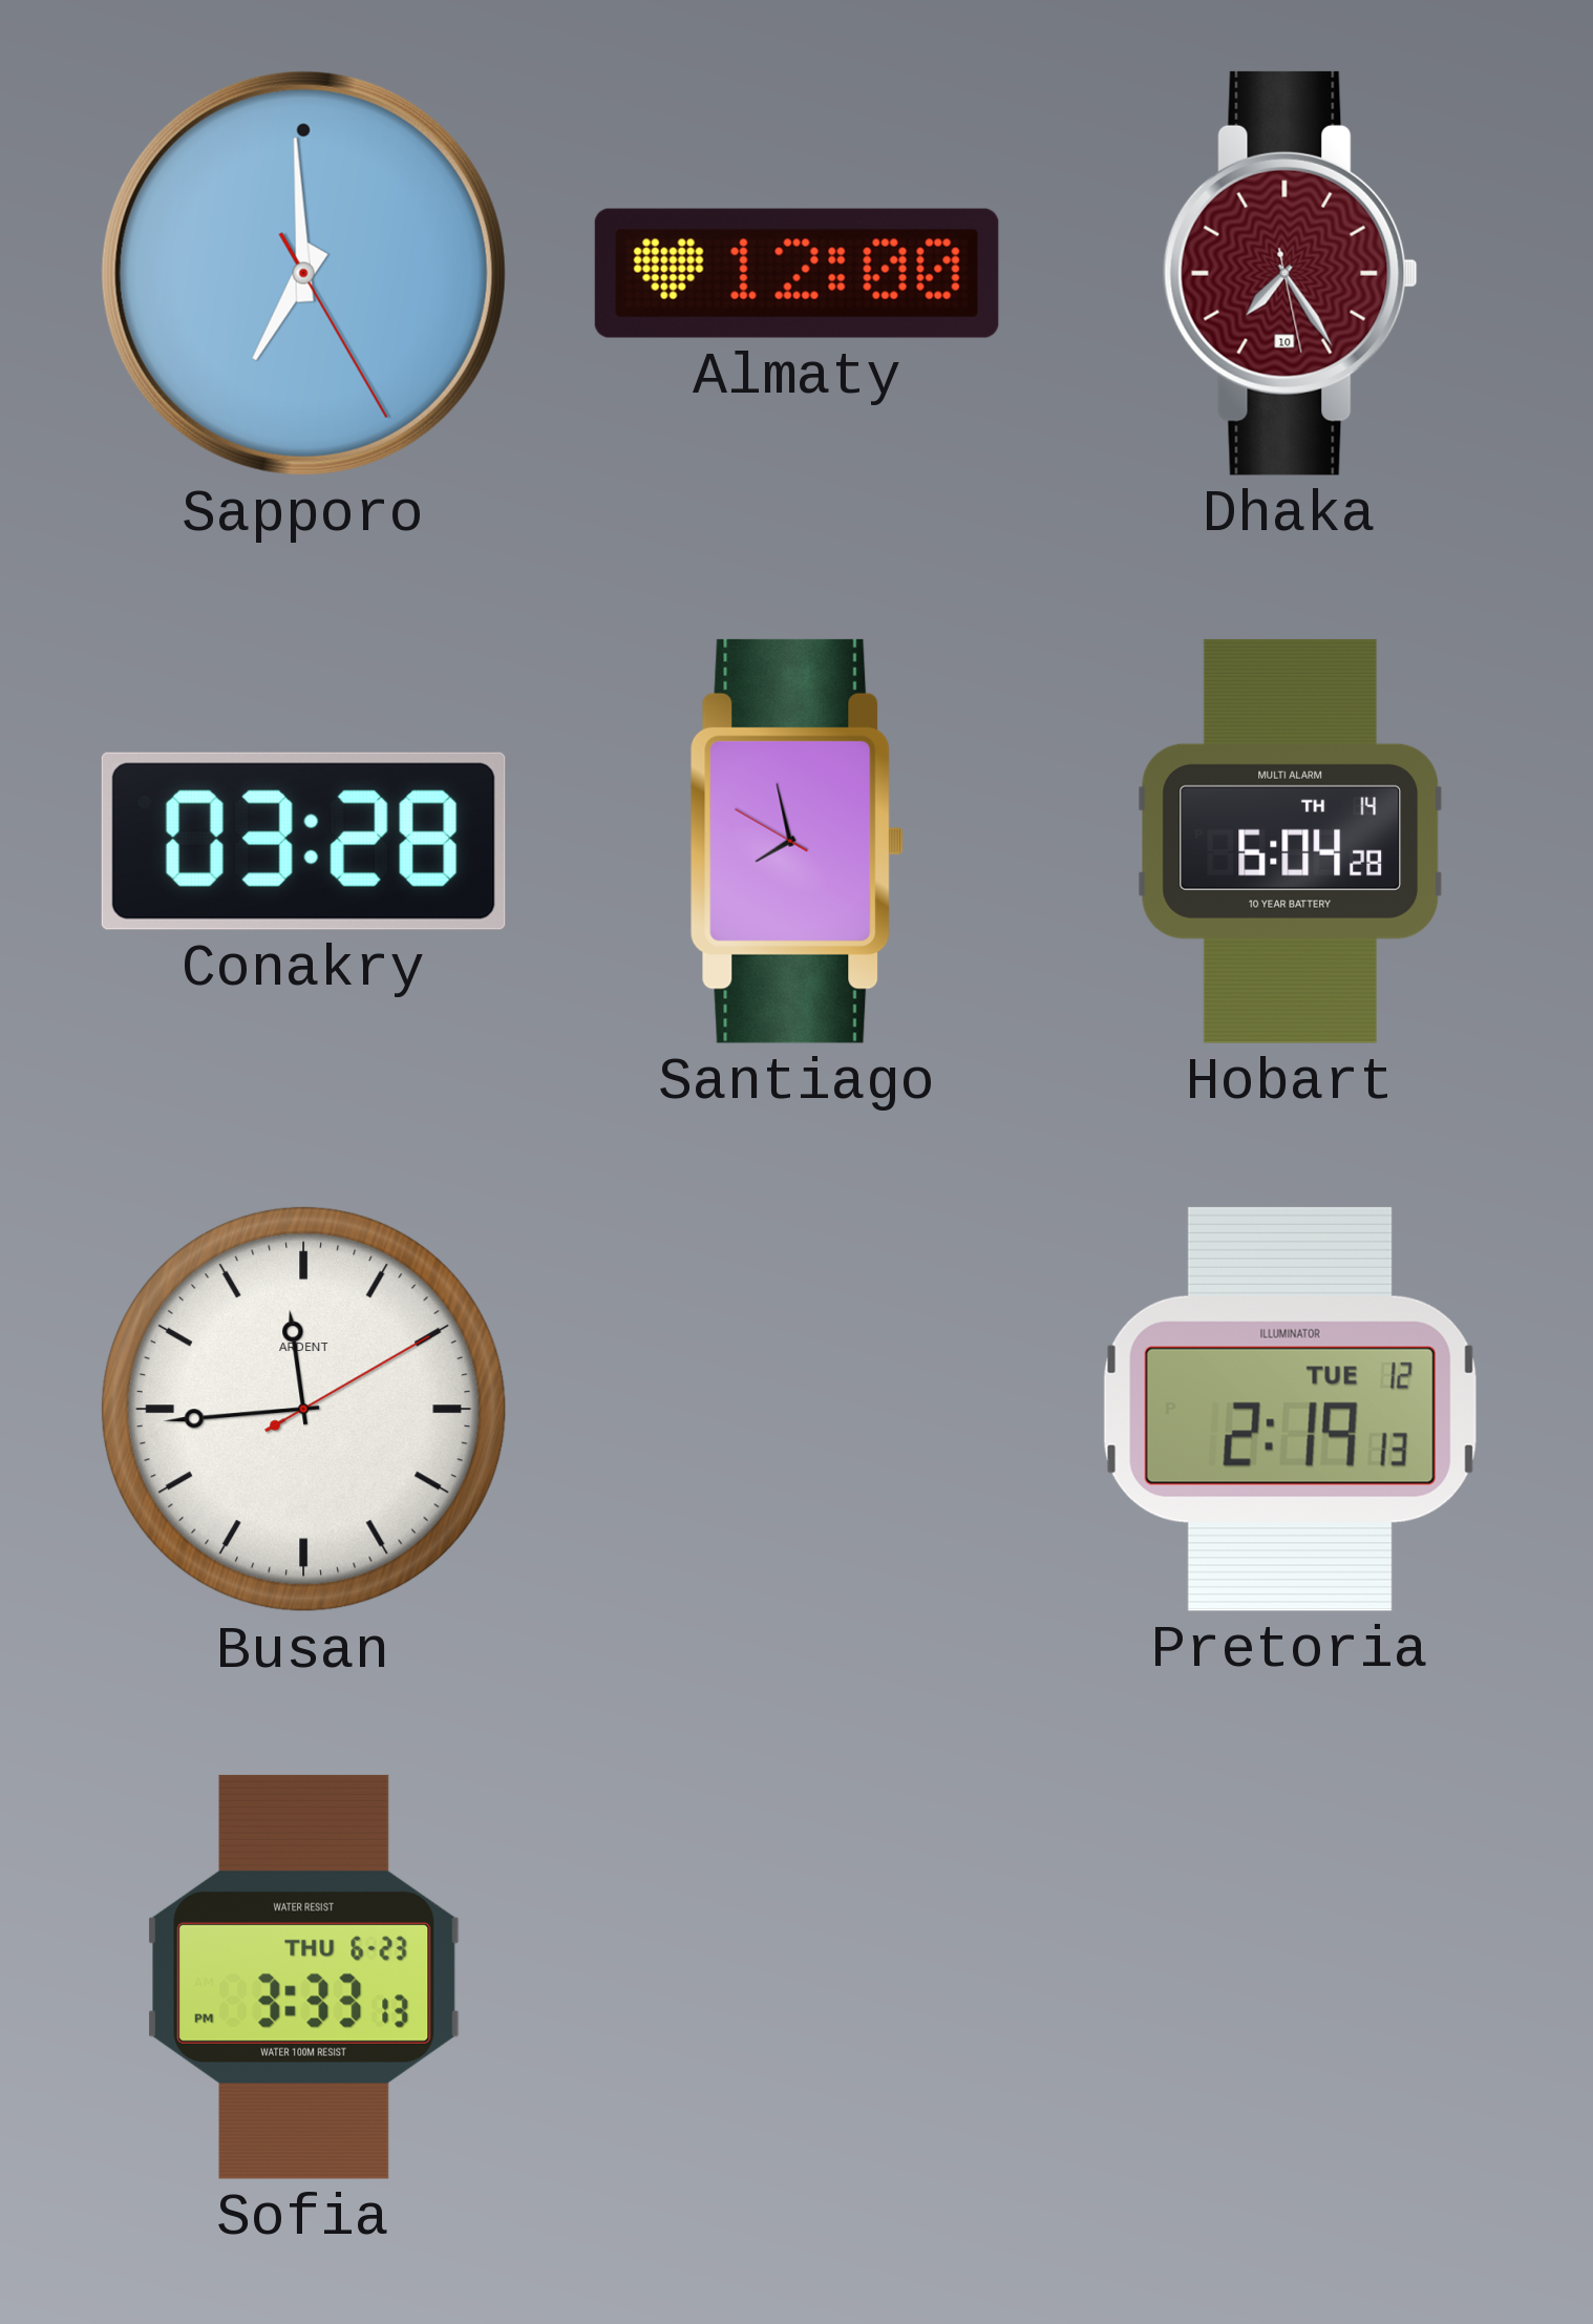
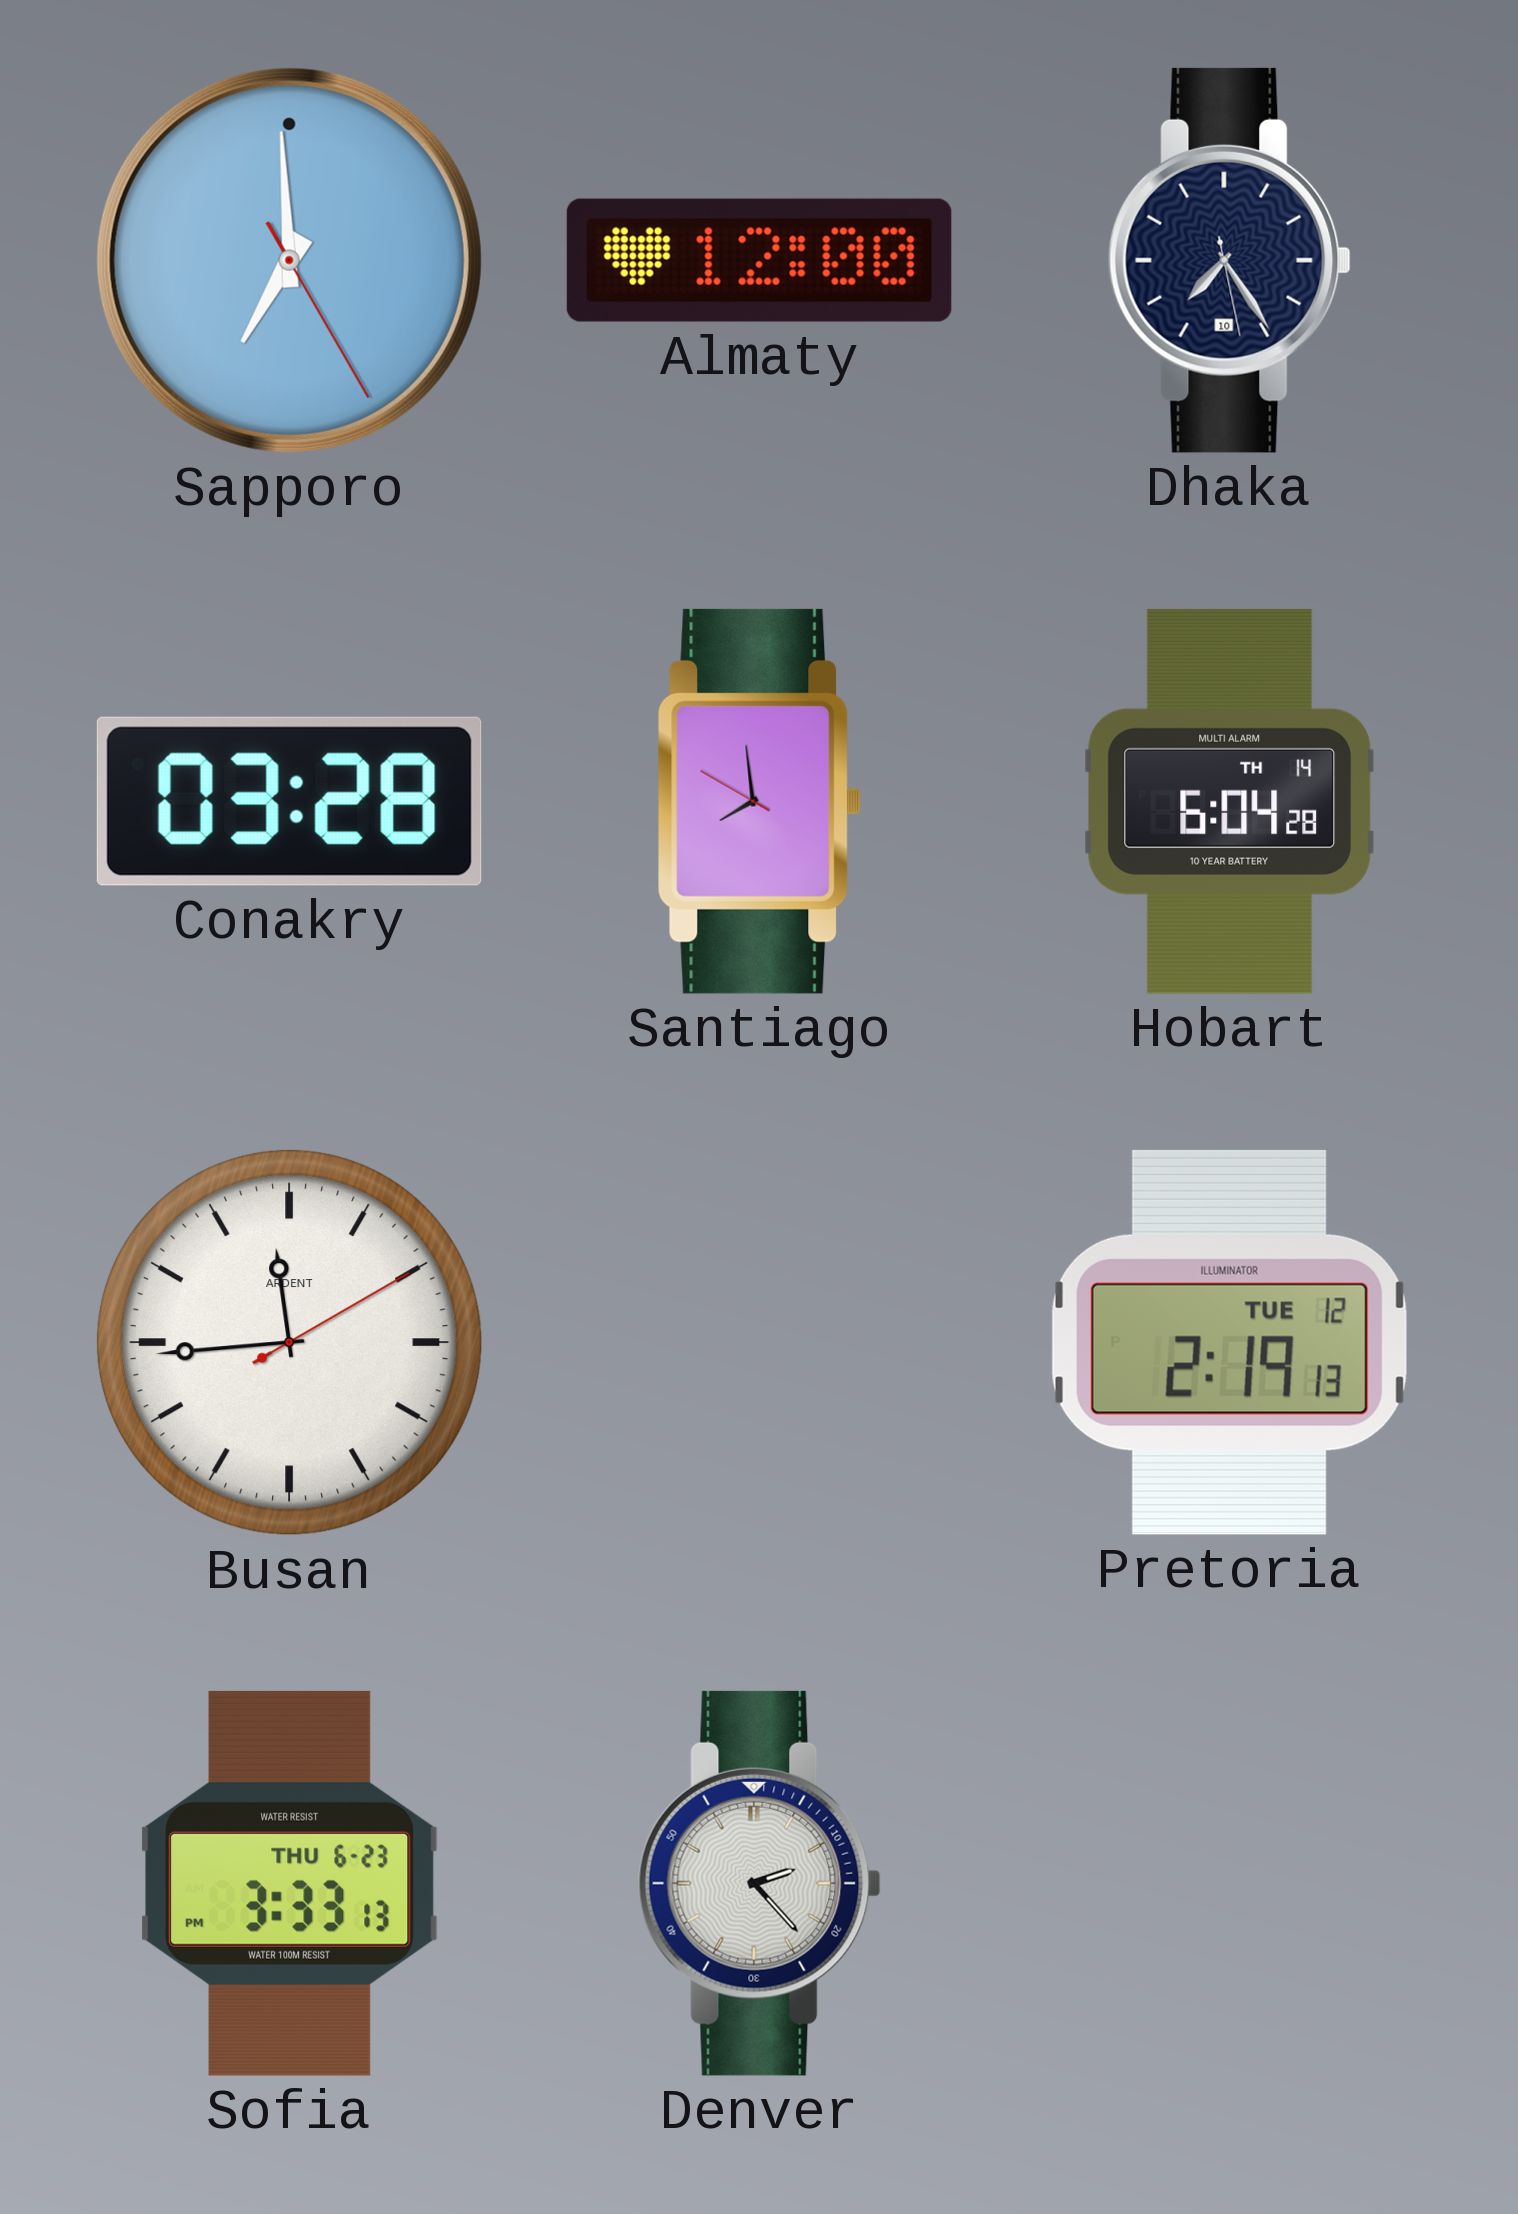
Dhaka dial: burgundy -> navy
Santiago: 7:57 -> 7:58
Denver: none -> 2:23
